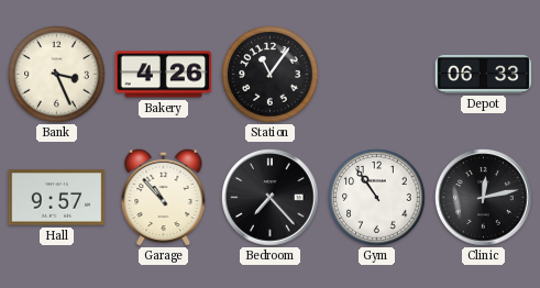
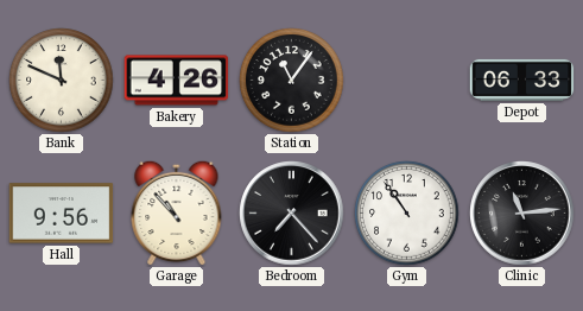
Bank: 3:26 -> 11:49
Hall: 9:57 -> 9:56
Clinic: 12:13 -> 11:14
